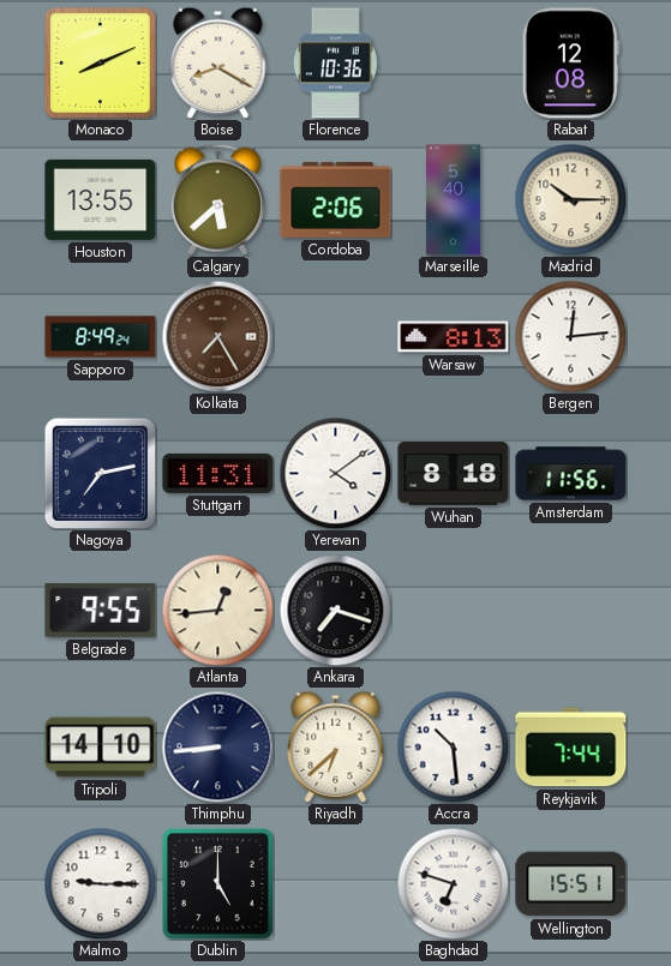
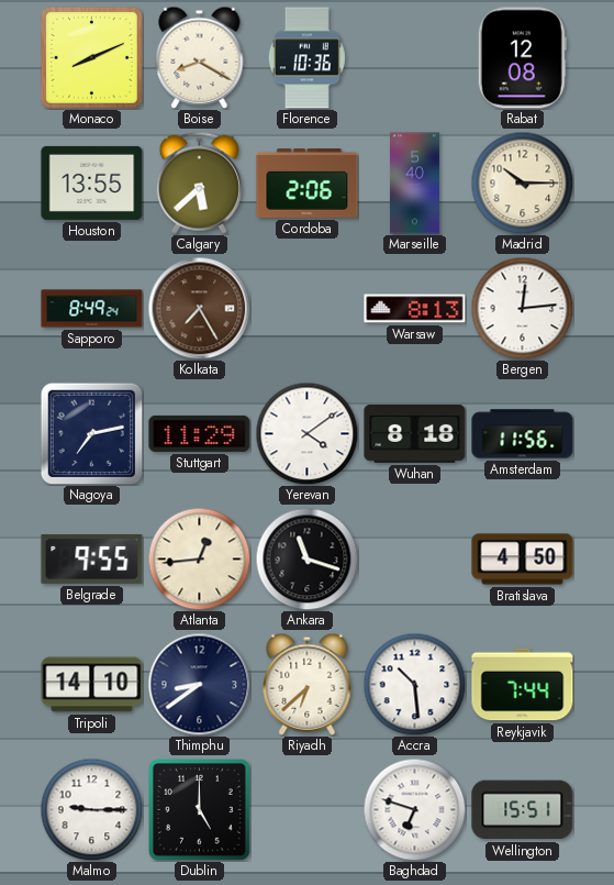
Stuttgart: 11:31 -> 11:29
Ankara: 7:18 -> 11:18
Bratislava: none -> 4:50
Thimphu: 8:44 -> 8:39
